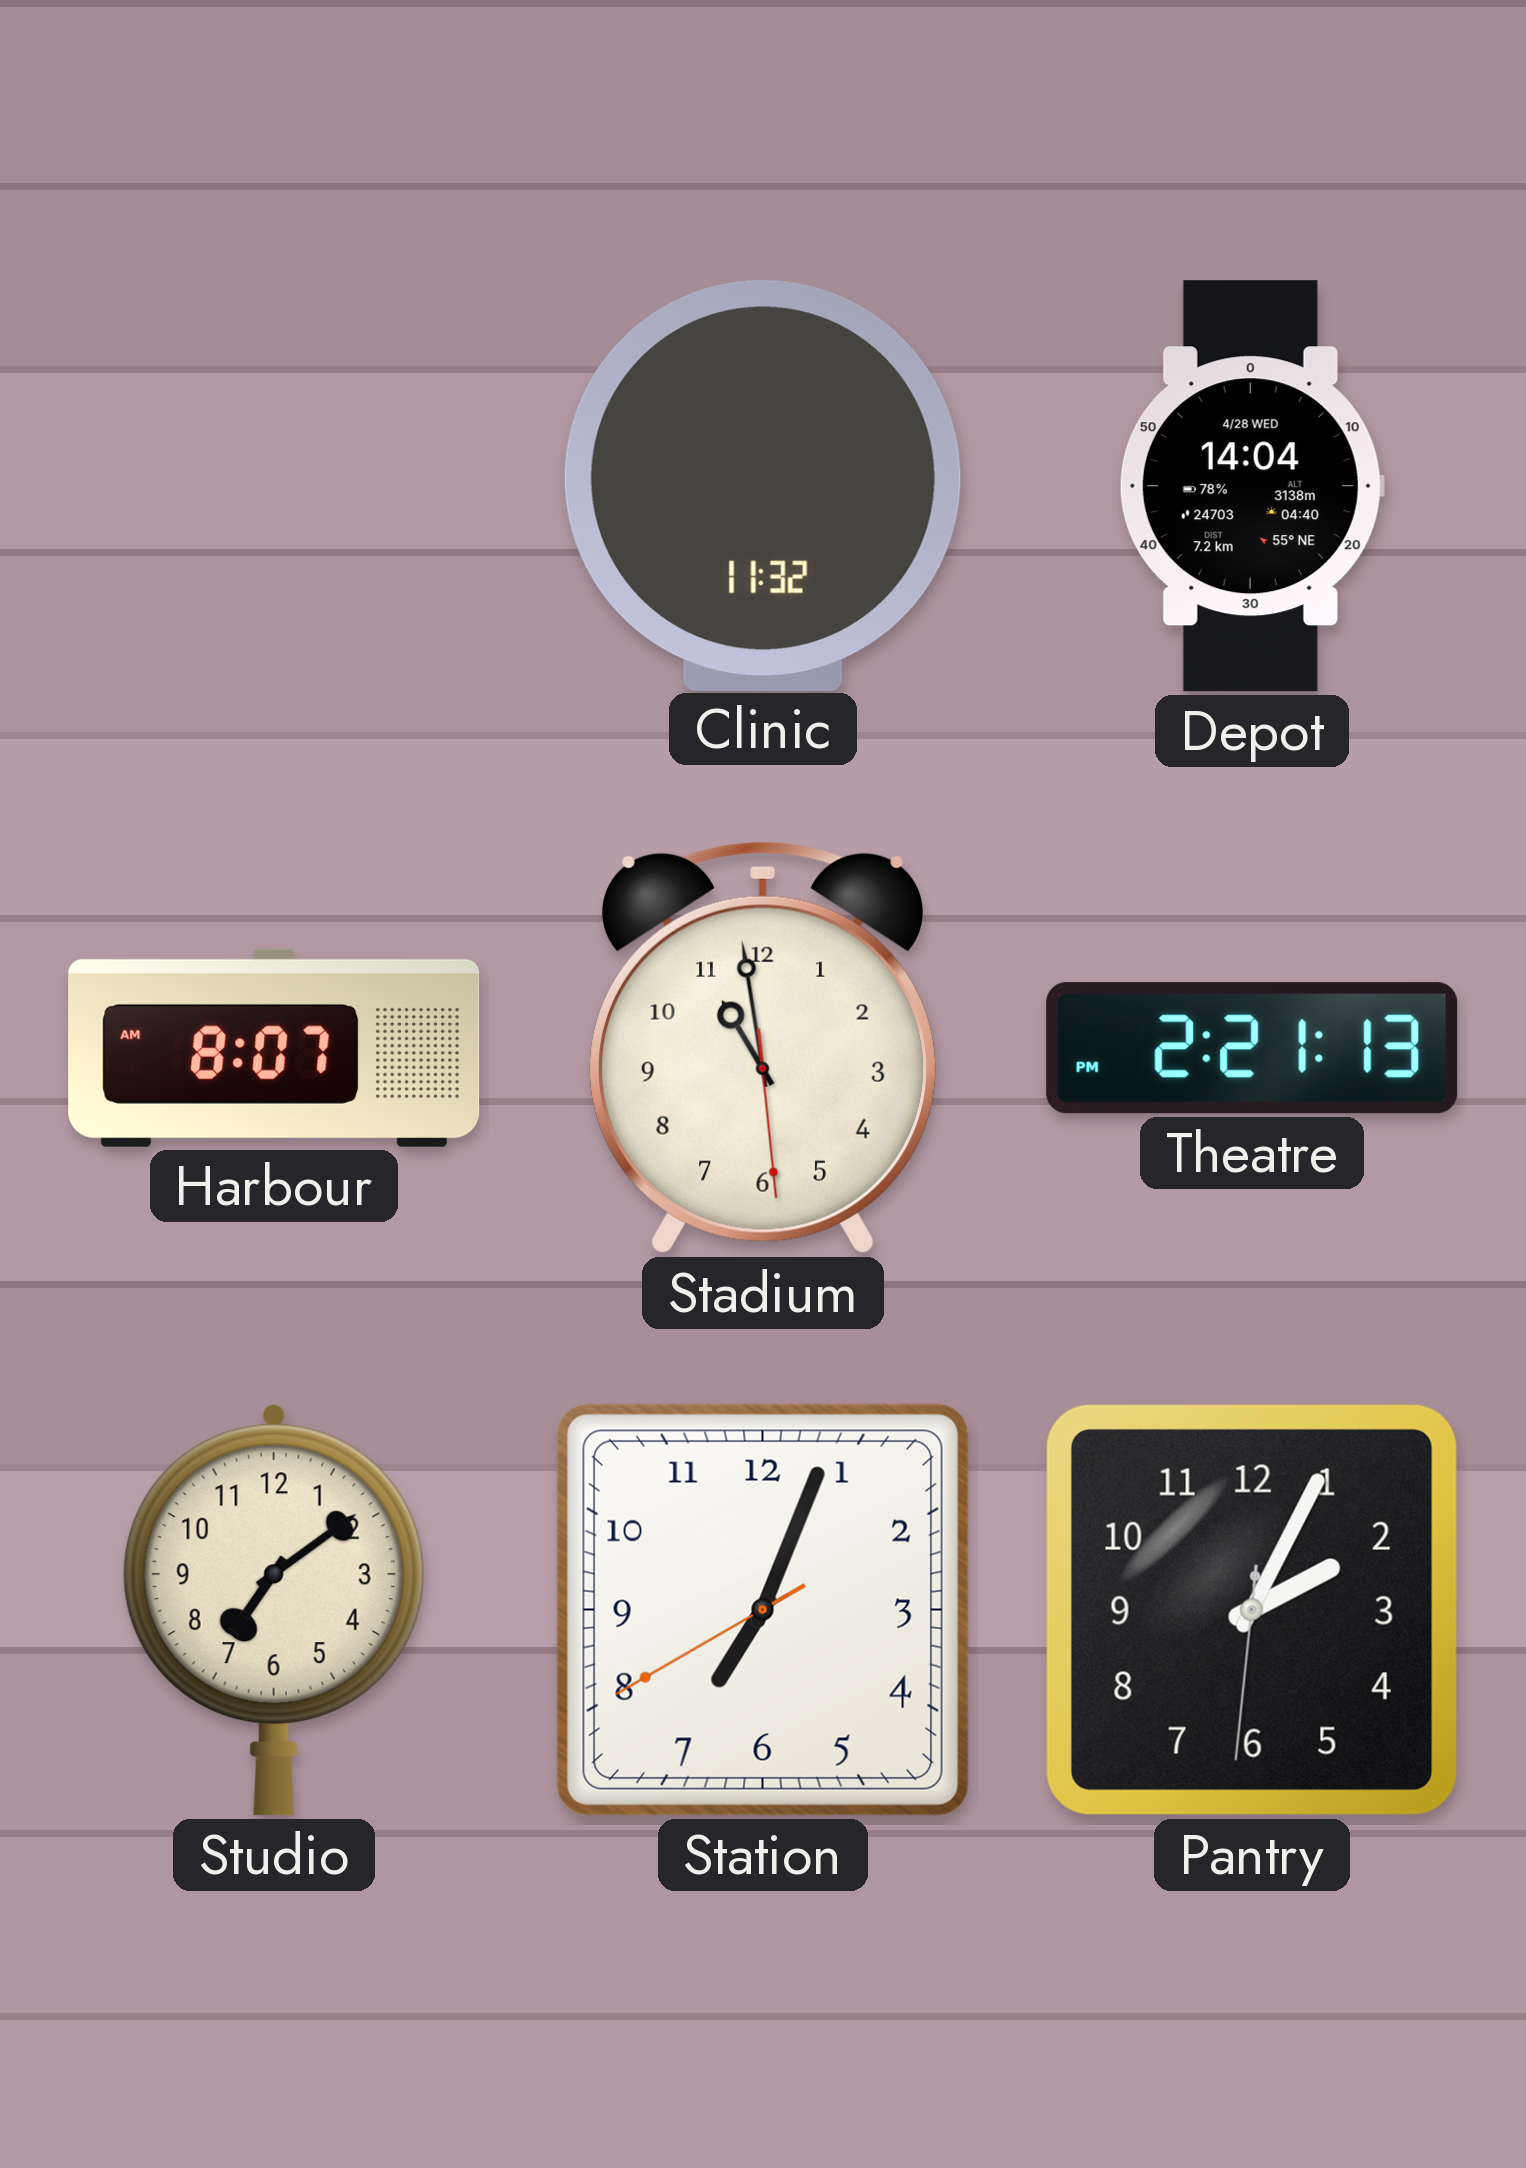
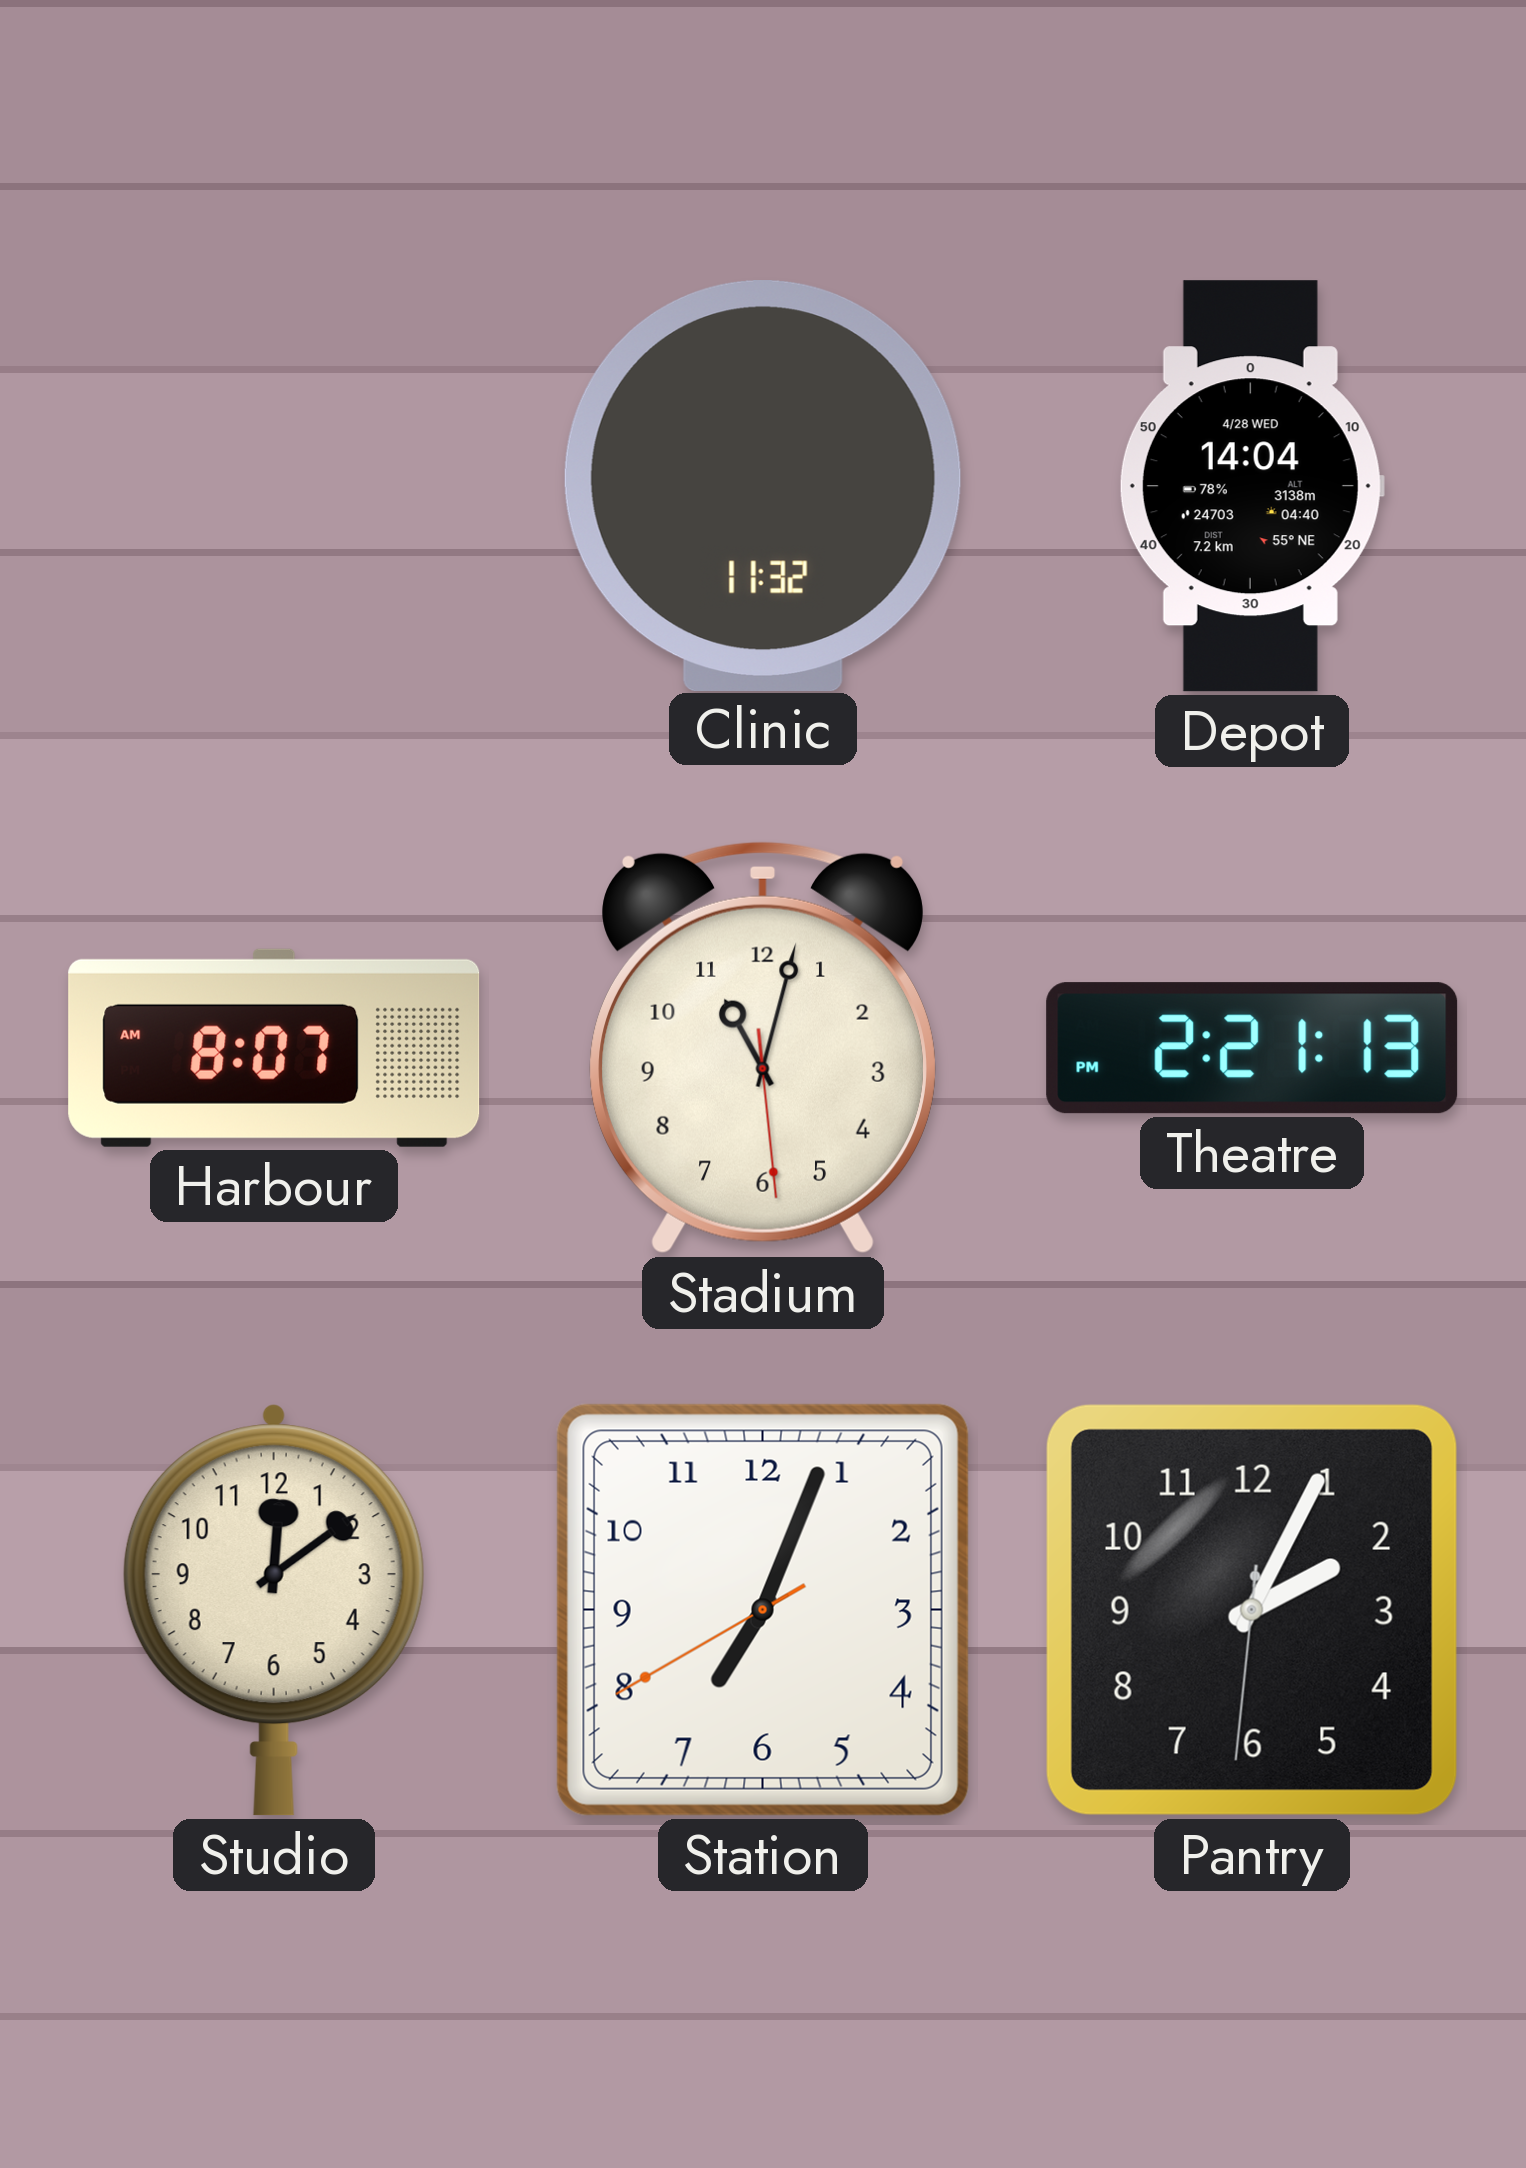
Stadium: 10:58 -> 11:02
Studio: 7:09 -> 12:09
